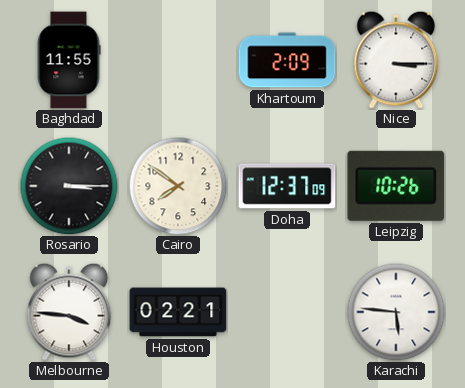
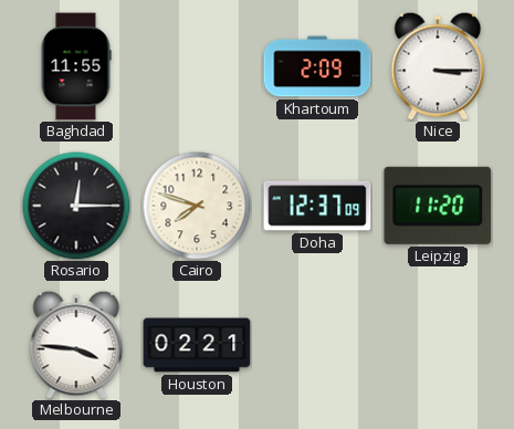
Rosario: 3:15 -> 12:15
Cairo: 7:51 -> 7:48
Leipzig: 10:26 -> 11:20
Karachi: 5:46 -> none
